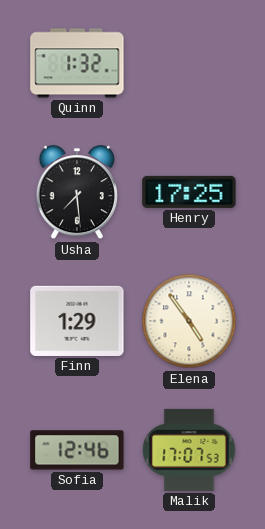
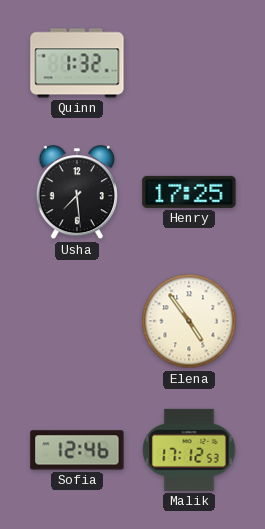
Finn: 1:29 -> none
Malik: 17:07 -> 17:12
